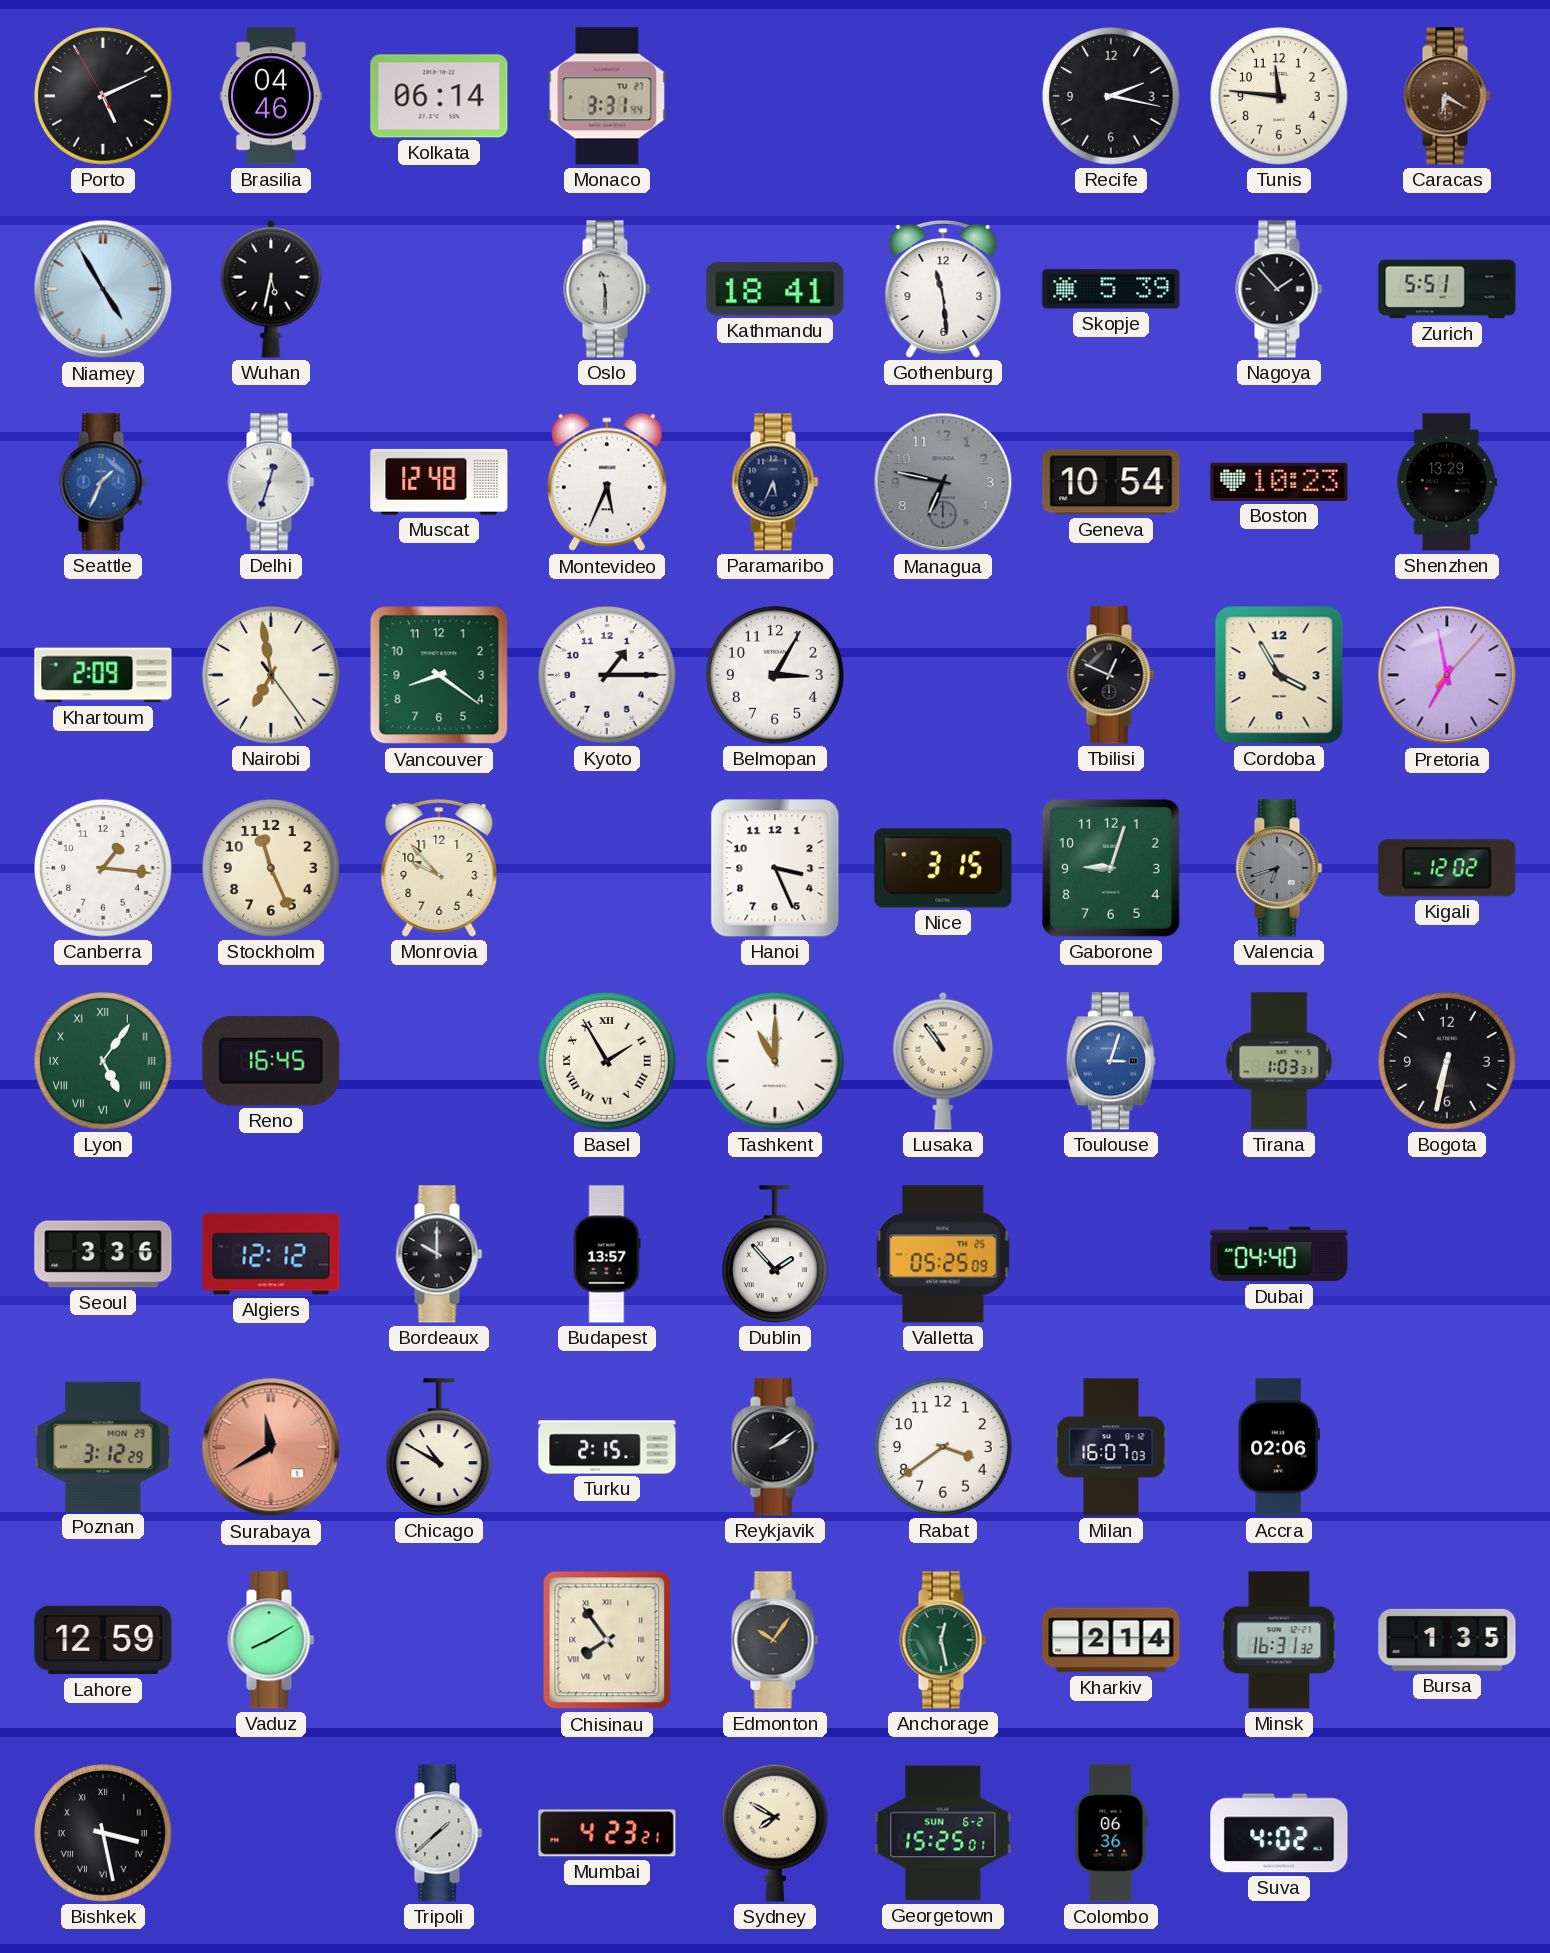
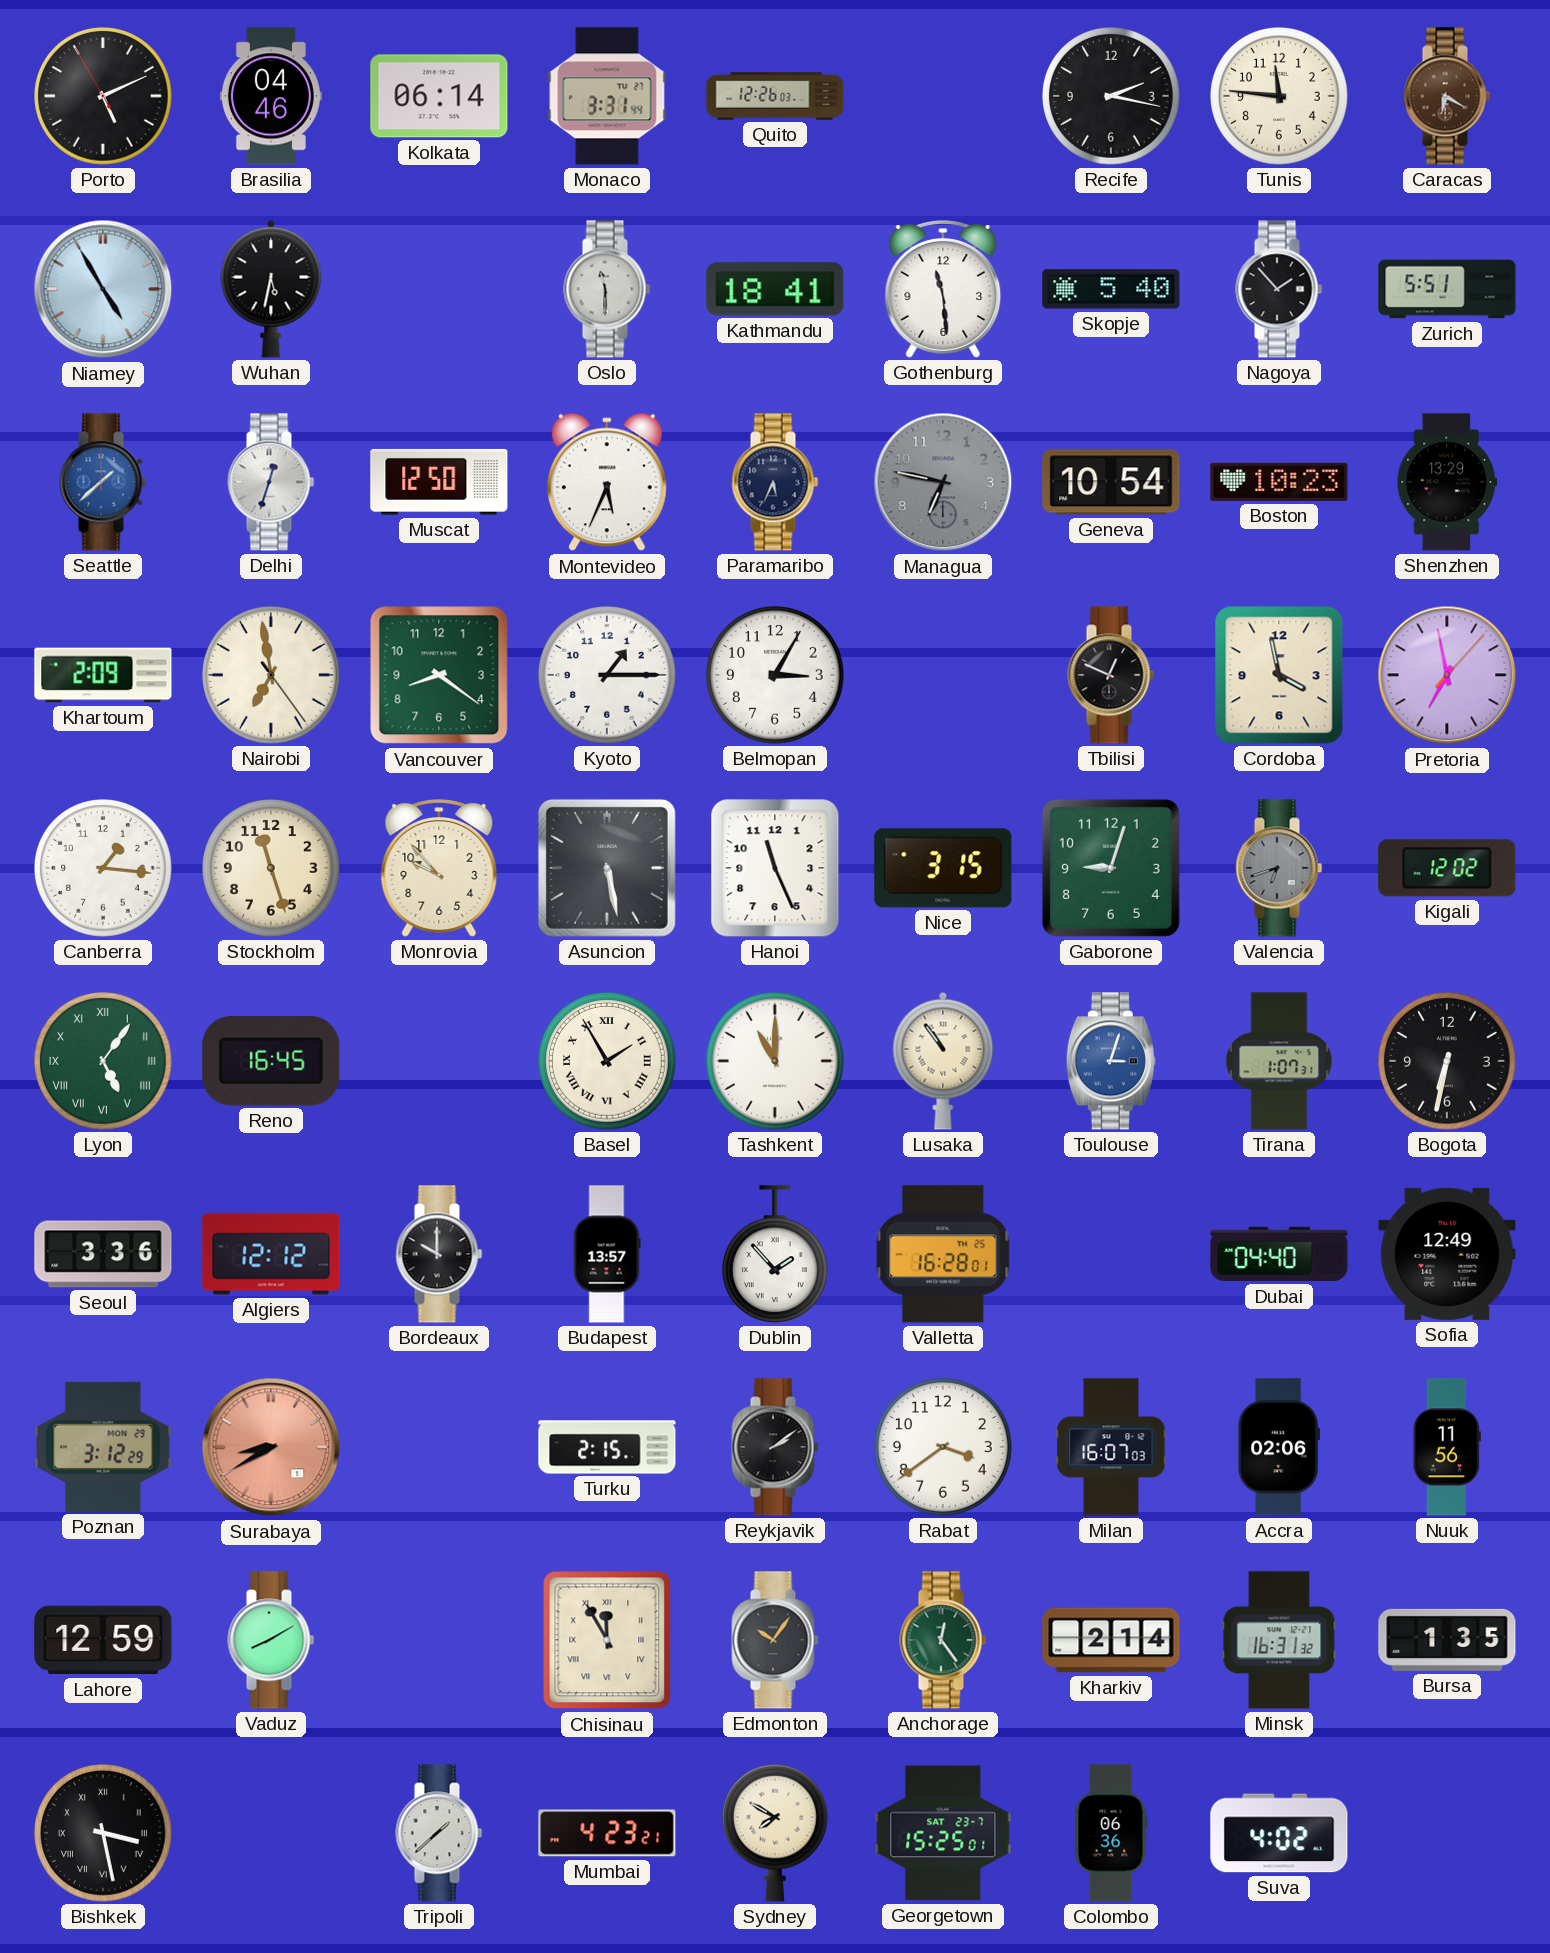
Quito: none -> 12:26
Skopje: 5:39 -> 5:40
Seattle: 1:34 -> 1:38
Muscat: 12:48 -> 12:50
Cordoba: 3:55 -> 3:58
Stockholm: 11:26 -> 11:27
Asuncion: none -> 5:28
Hanoi: 3:26 -> 11:26
Tirana: 1:03 -> 1:07
Valletta: 05:25 -> 16:28
Sofia: none -> 12:49
Surabaya: 11:40 -> 8:40
Chicago: 10:50 -> none
Nuuk: none -> 11:56
Chisinau: 7:54 -> 11:55
Anchorage: 12:28 -> 12:24
Georgetown date: SUN 6-2 -> SAT 23-7
